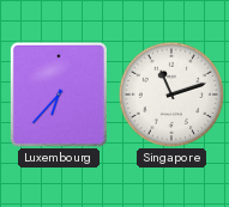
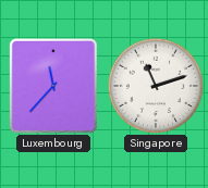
Luxembourg: 6:37 -> 11:37
